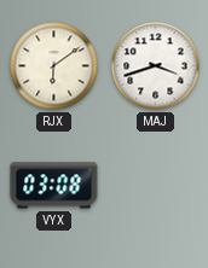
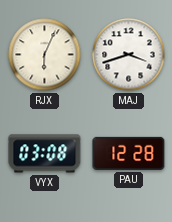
RJX: 6:09 -> 6:04
PAU: none -> 12:28
